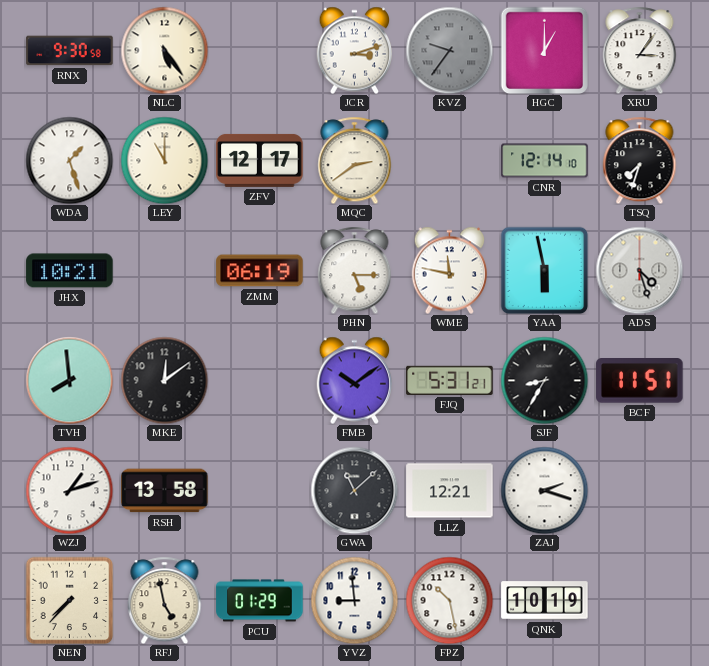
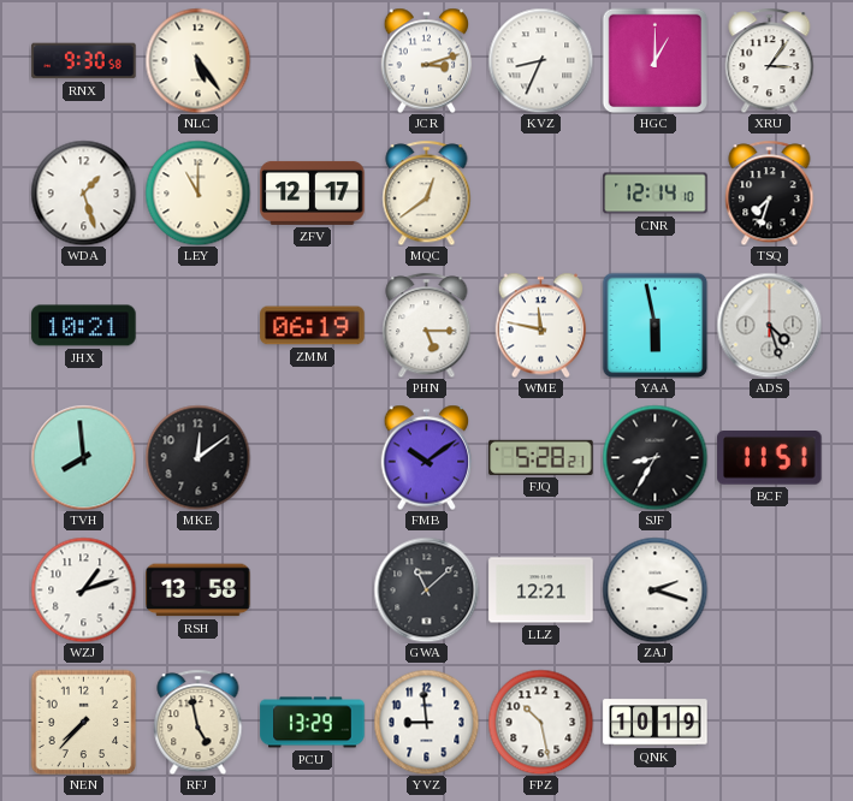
KVZ: 9:36 -> 8:34
KVZ dial: grey -> white
MQC: 2:39 -> 12:39
FJQ: 5:31 -> 5:28
PCU: 01:29 -> 13:29
